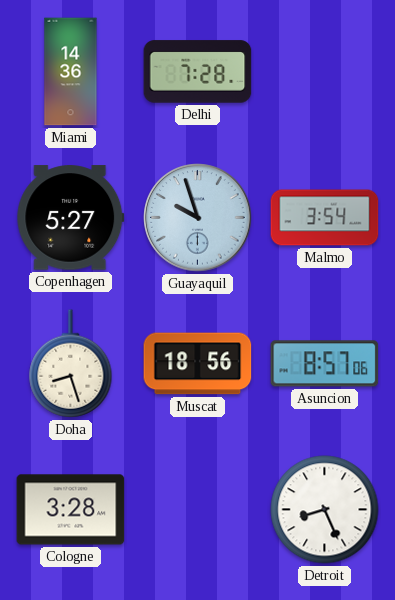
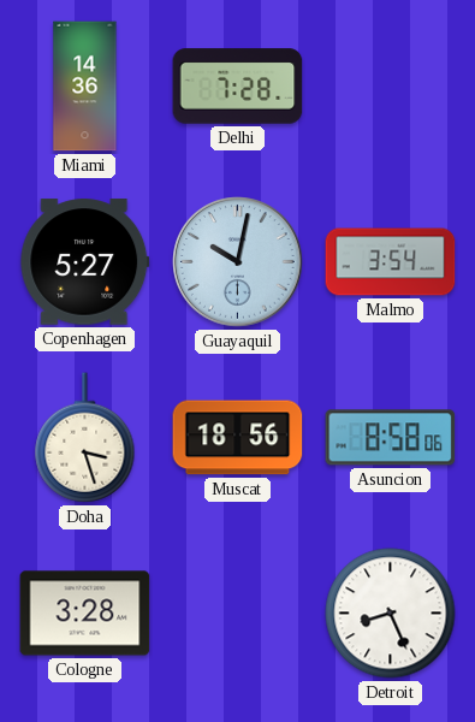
Guayaquil: 9:57 -> 10:02
Doha: 8:27 -> 3:27
Asuncion: 8:57 -> 8:58
